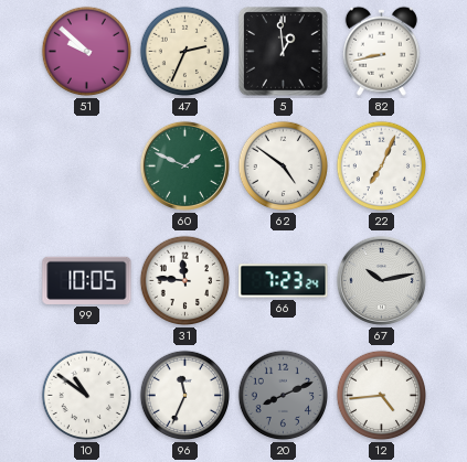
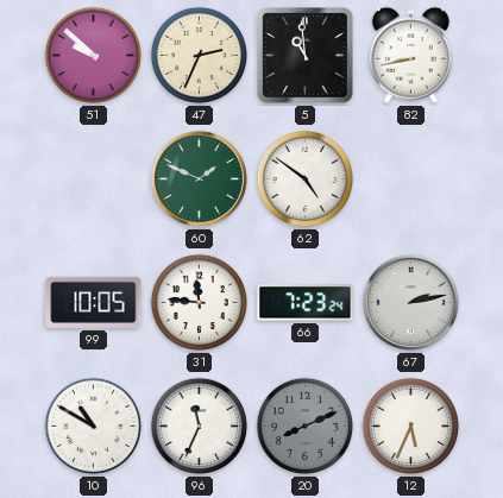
5: 12:59 -> 10:59
22: 7:04 -> none
67: 10:13 -> 2:13
10: 10:51 -> 10:50
12: 4:44 -> 5:34
